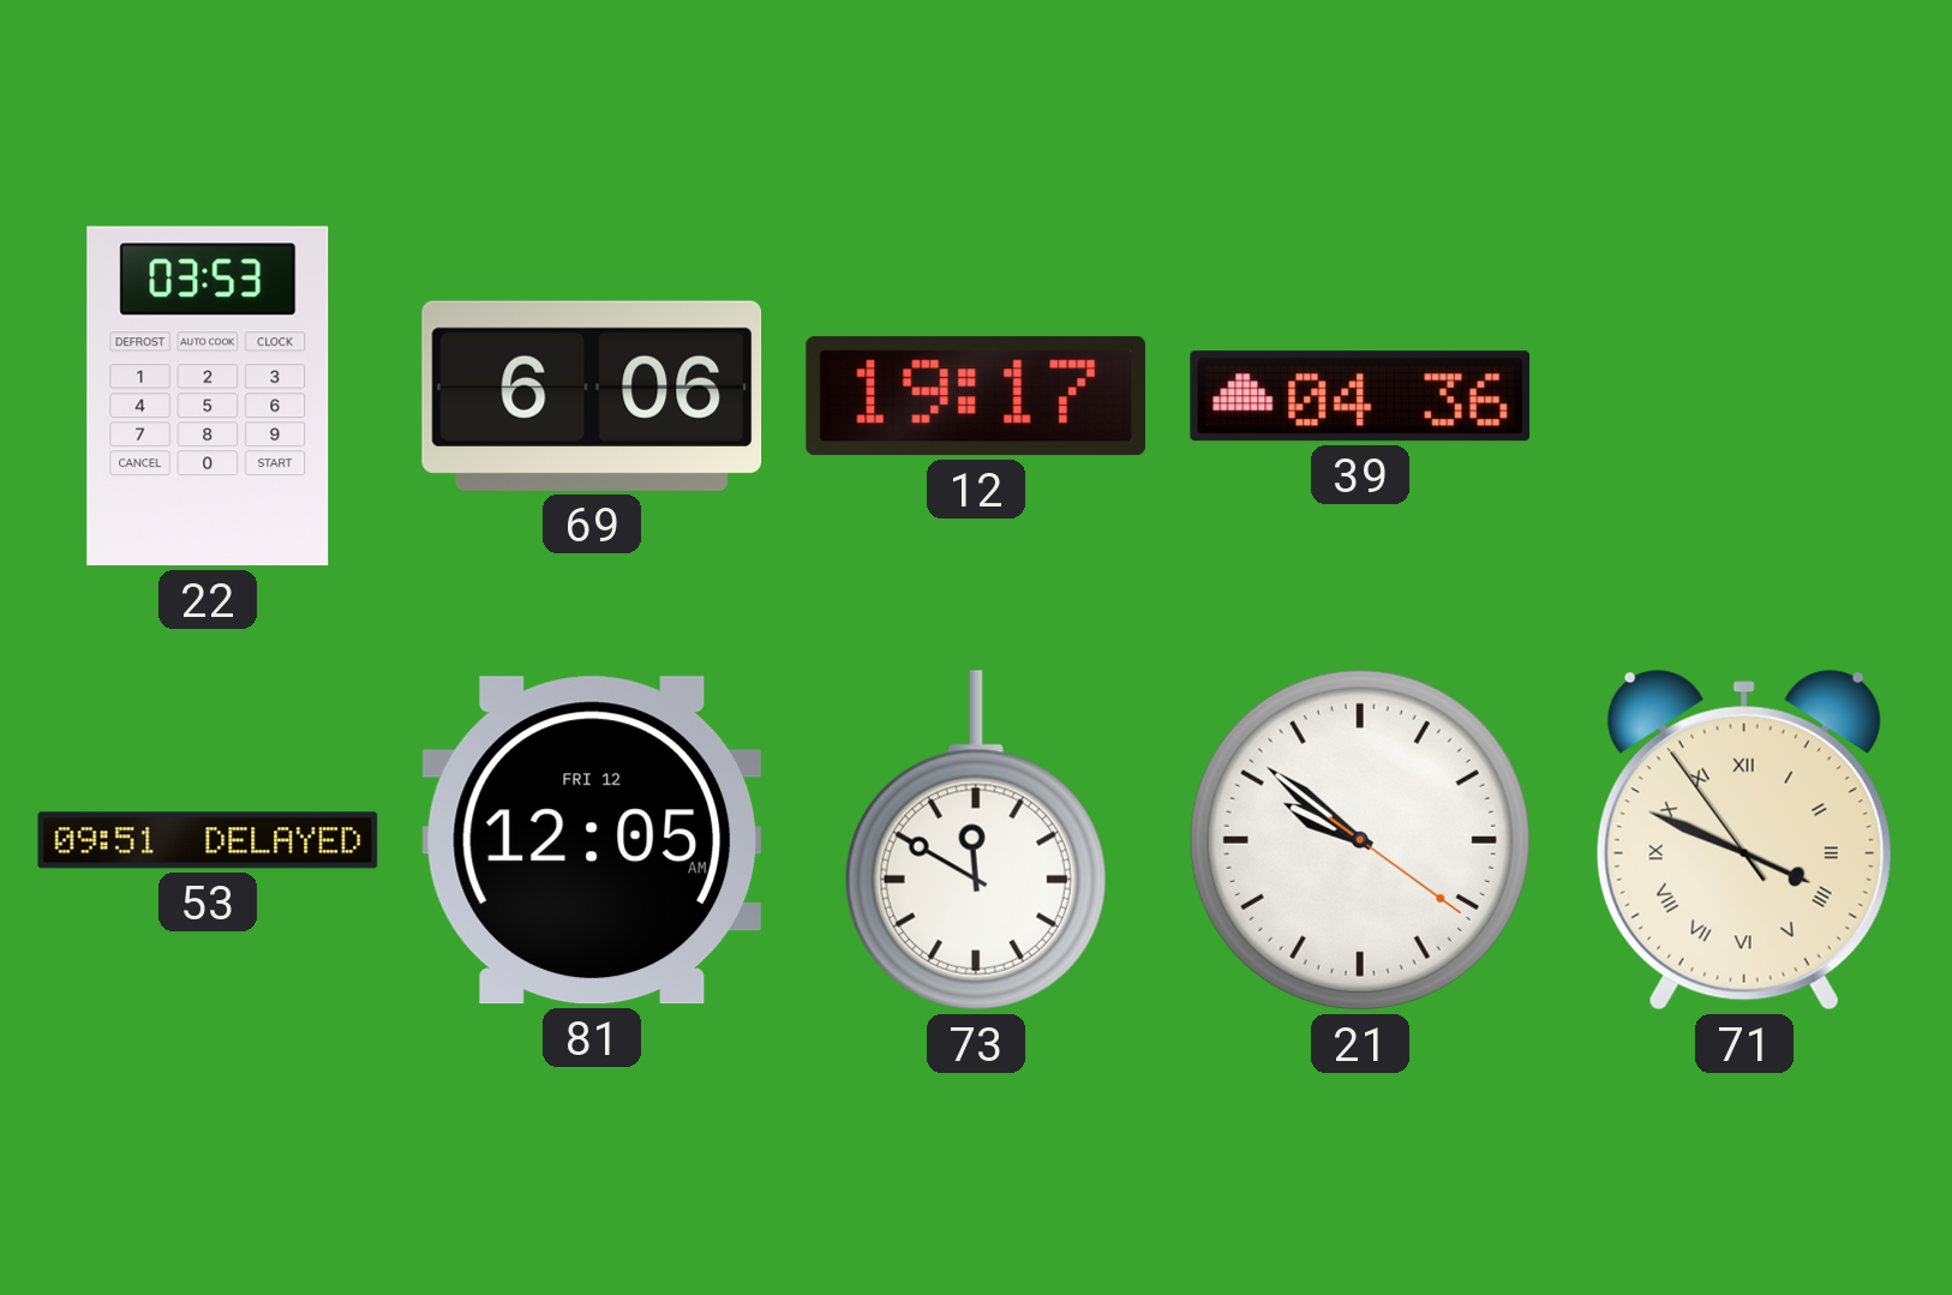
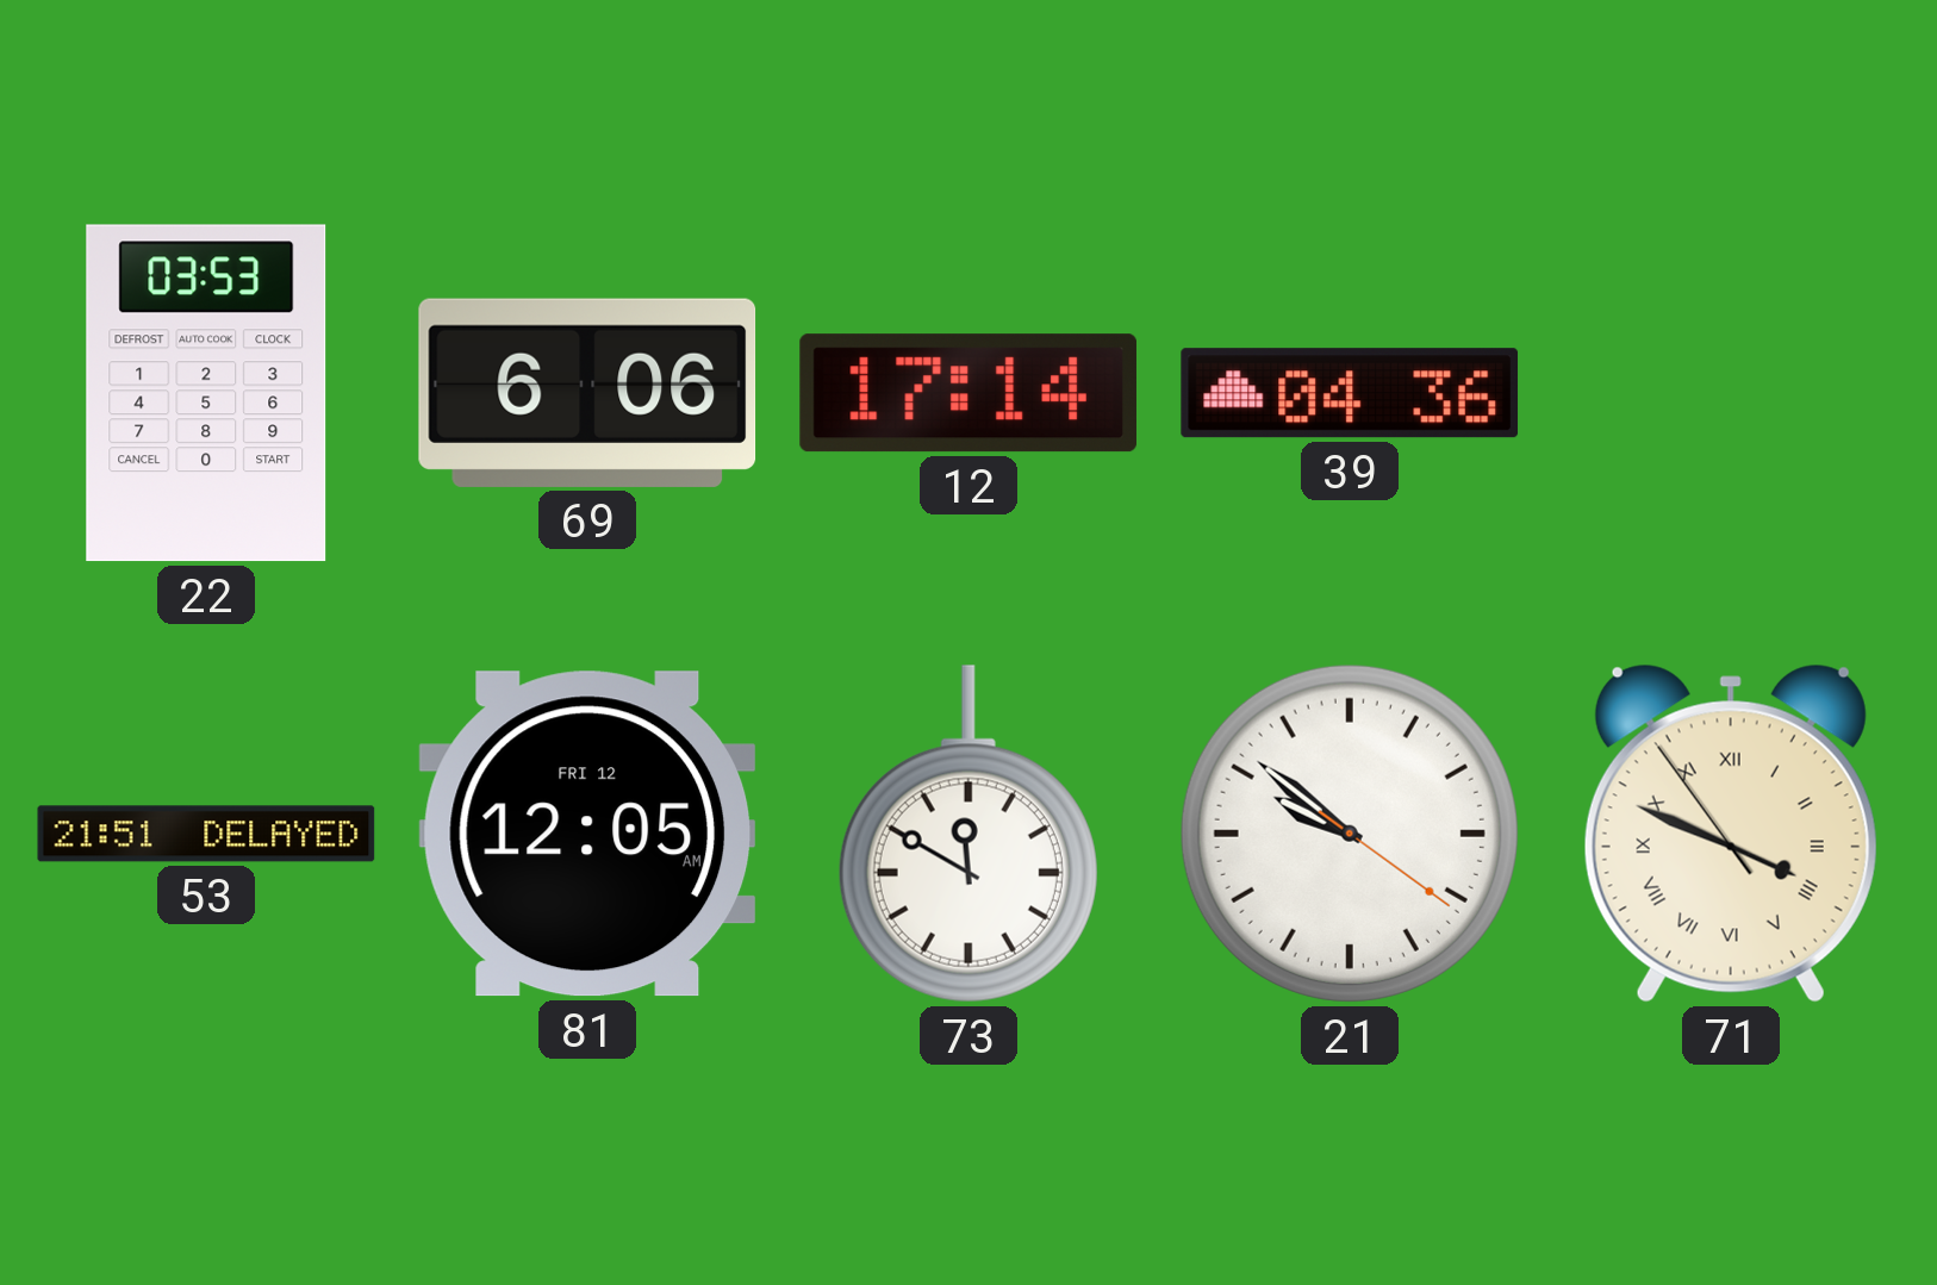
12: 19:17 -> 17:14
53: 09:51 -> 21:51
